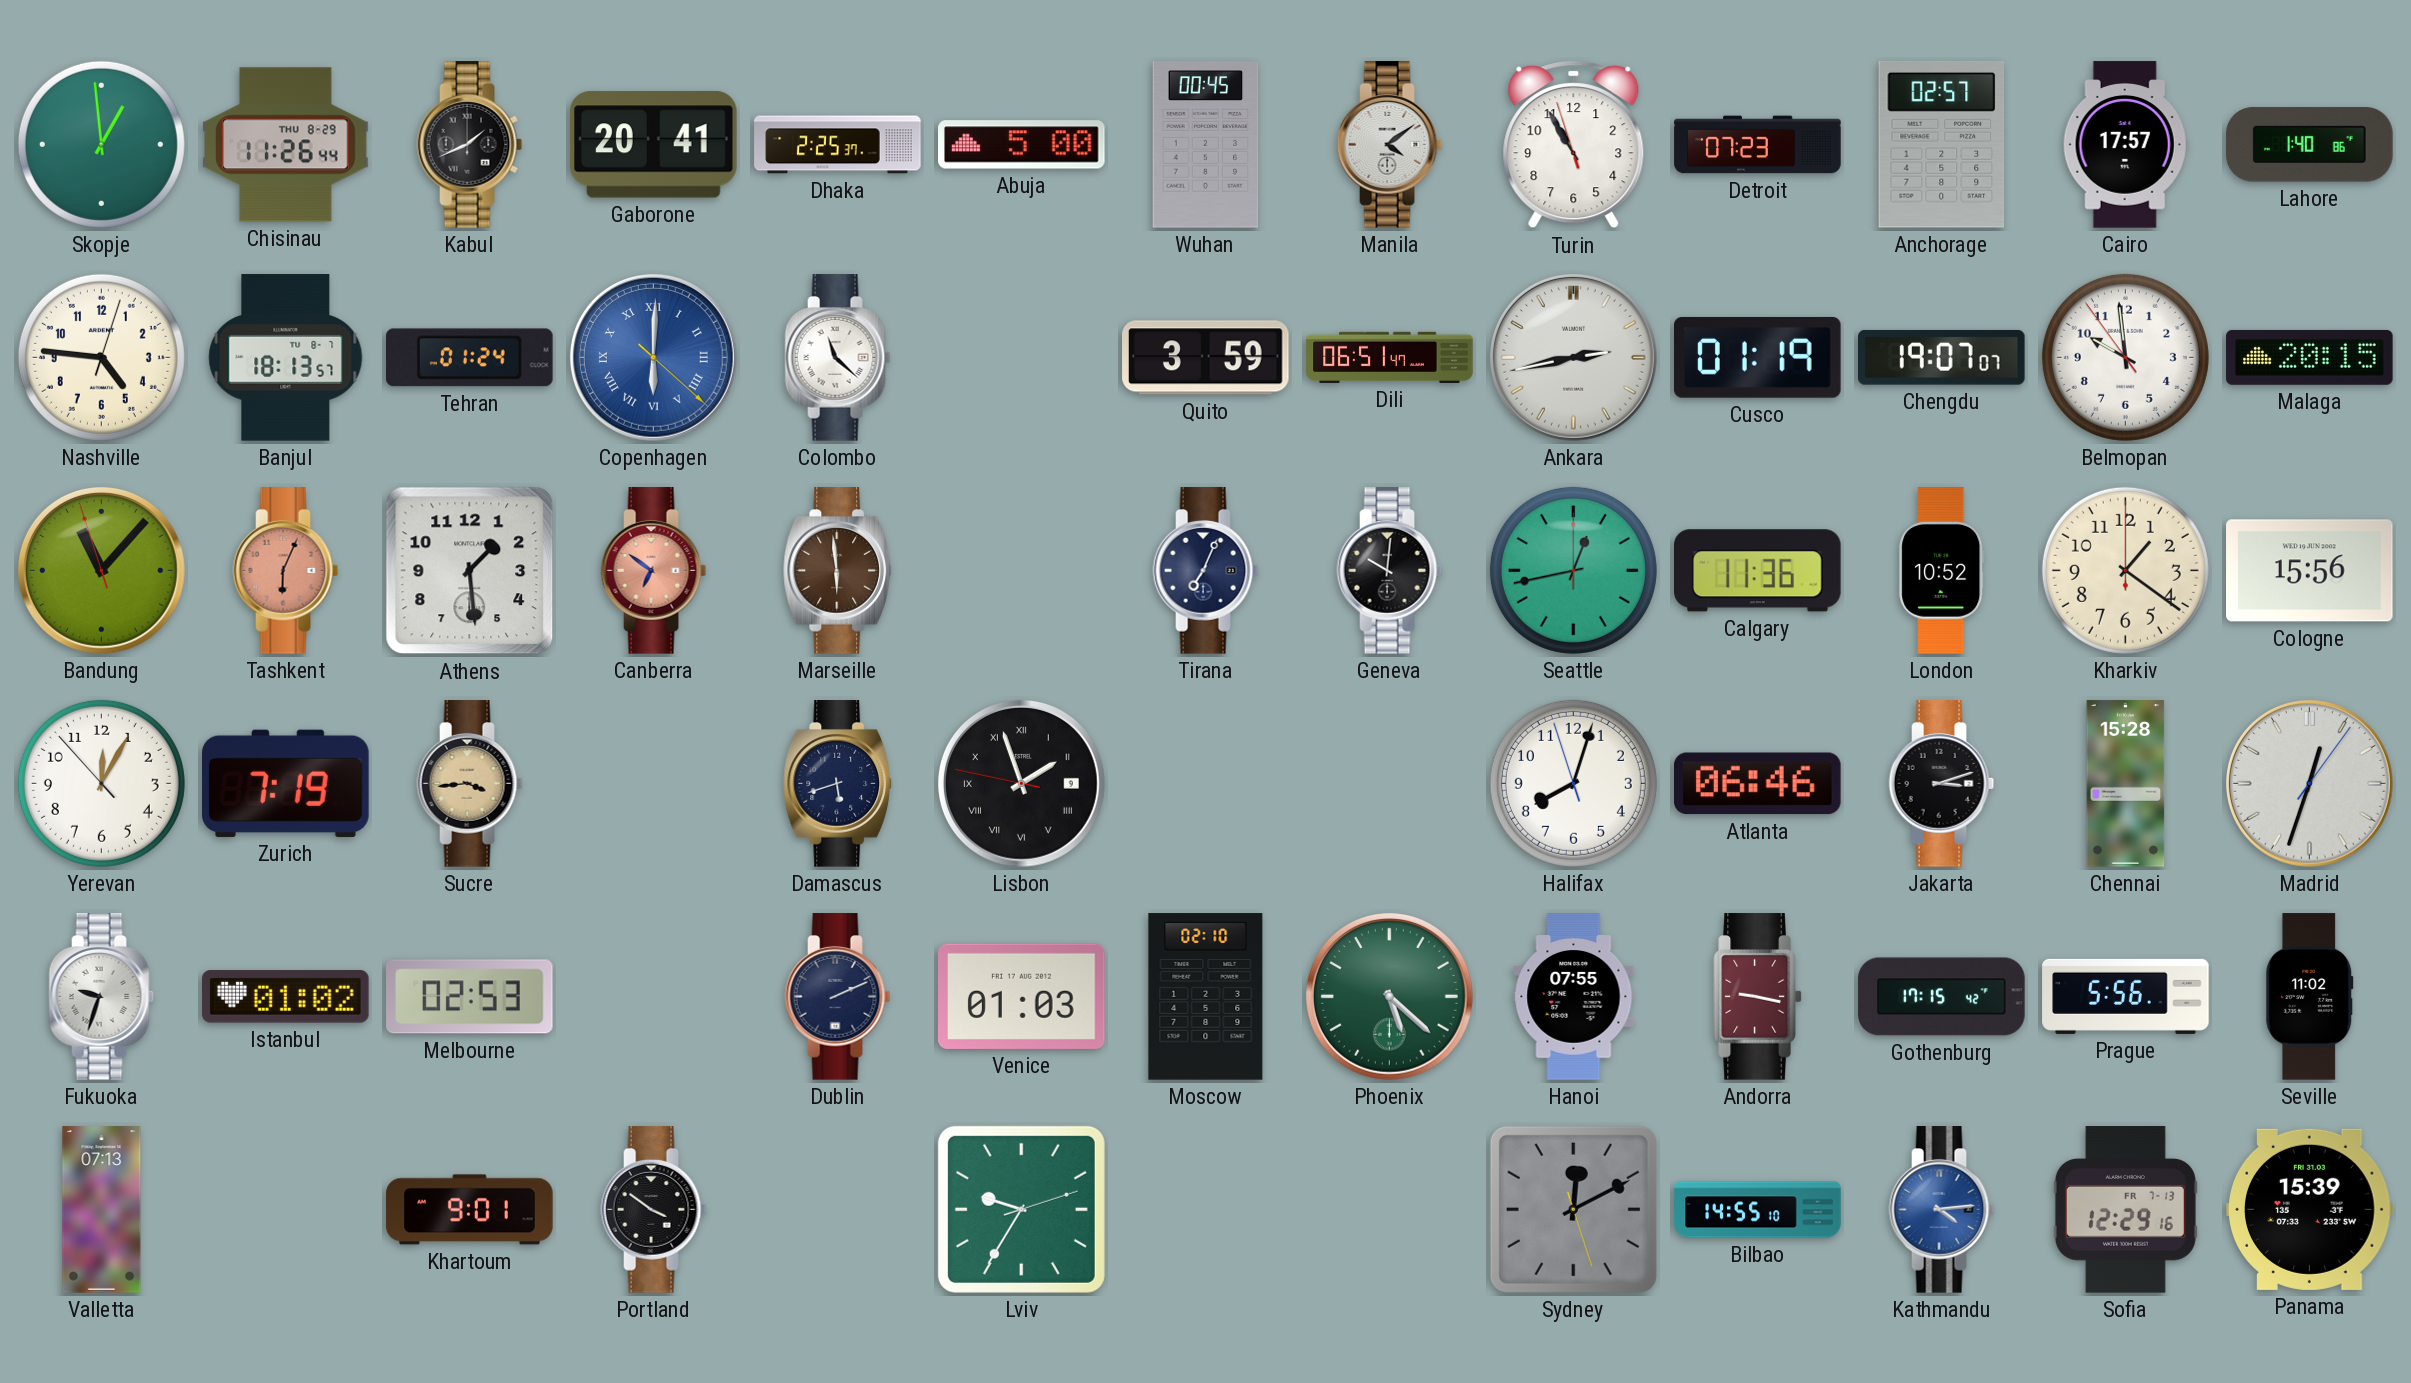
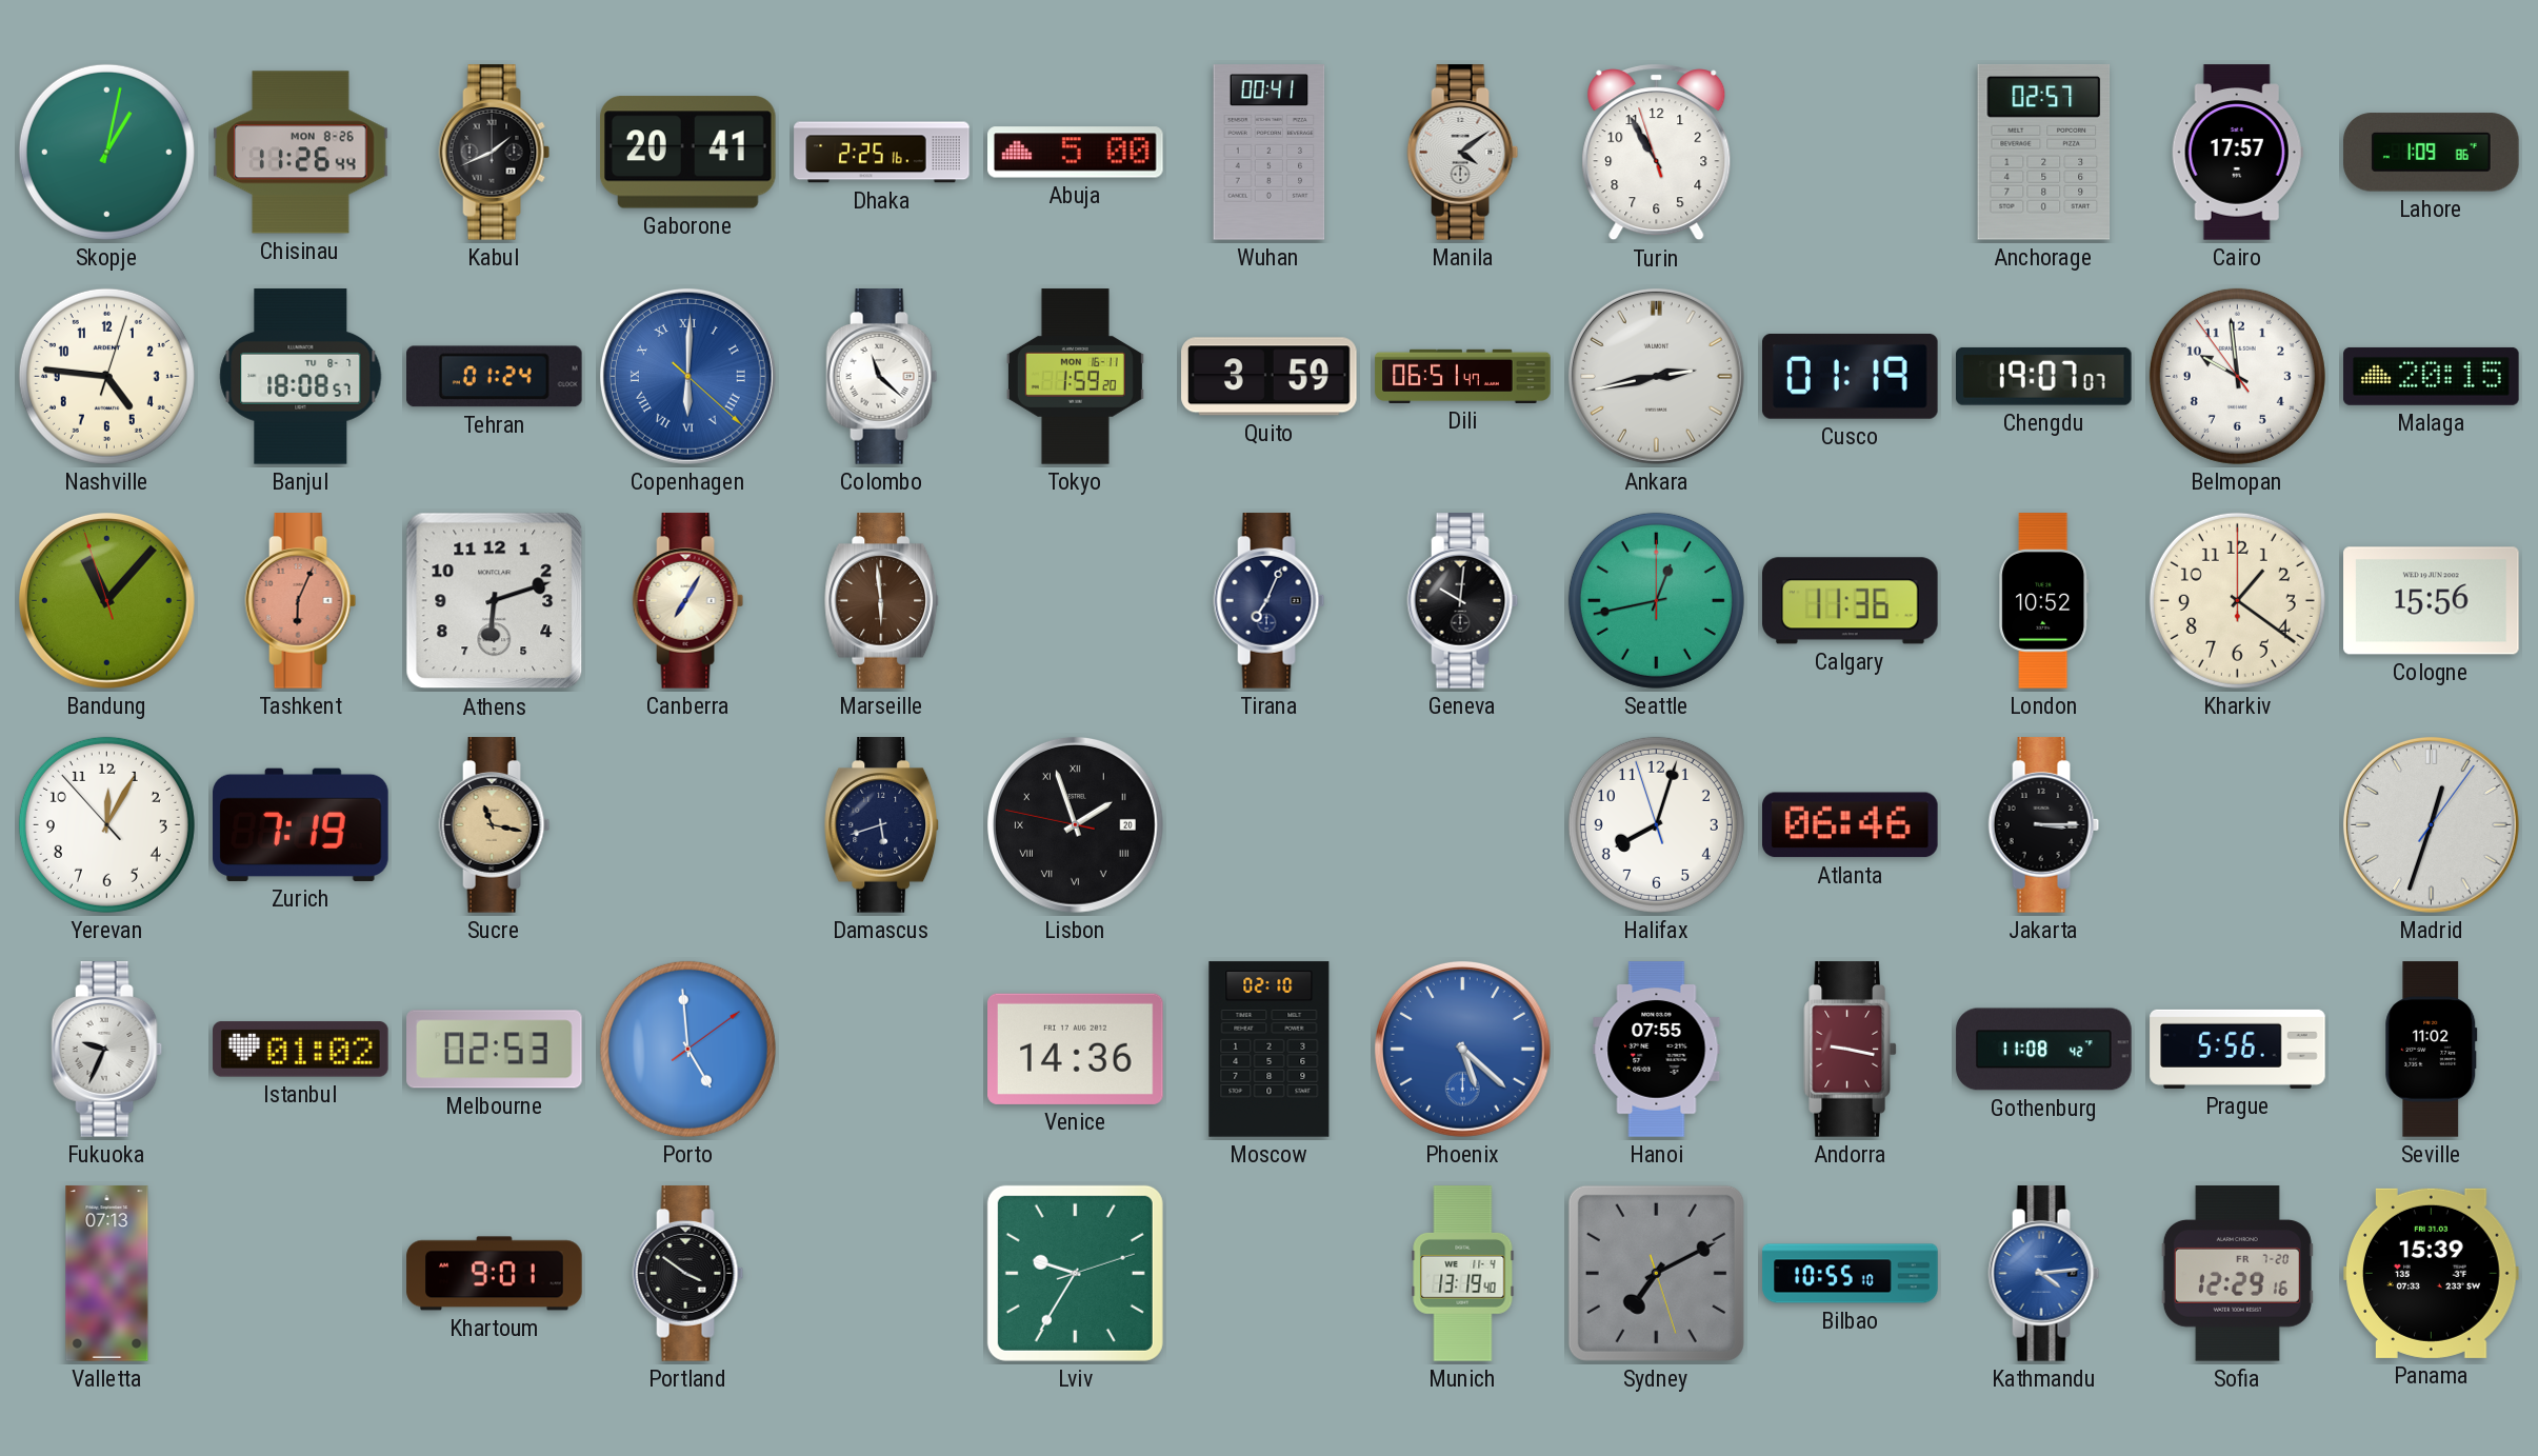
Skopje: 12:59 -> 1:02
Chisinau date: THU 8-29 -> MON 8-26
Dhaka: 2:25:37 -> 2:25:16
Wuhan: 00:45 -> 00:41
Detroit: 07:23 -> none
Lahore: 1:40 -> 1:09
Banjul: 18:13 -> 18:08
Tokyo: none -> 1:59
Athens: 1:29 -> 6:12
Canberra: 6:51 -> 7:05
Canberra dial: salmon -> cream
Sucre: 3:44 -> 11:17
Lisbon date: 9 -> 20
Jakarta: 3:12 -> 3:15
Chennai: 15:28 -> none
Fukuoka: 9:33 -> 9:34
Porto: none -> 4:59
Dublin: 2:11 -> none
Venice: 01:03 -> 14:36
Phoenix dial: green -> blue
Gothenburg: 17:15 -> 11:08
Munich: none -> 13:19
Sydney: 12:10 -> 7:10
Bilbao: 14:55 -> 10:55
Sofia date: FR 7-13 -> FR 7-20
